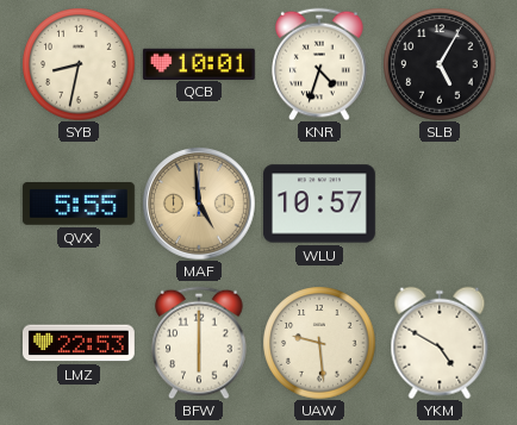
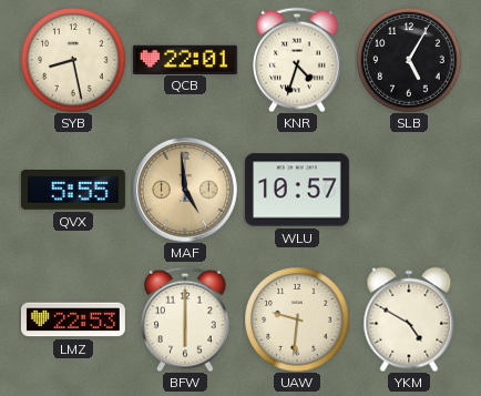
SYB: 8:32 -> 8:28
QCB: 10:01 -> 22:01
UAW: 9:29 -> 9:31
